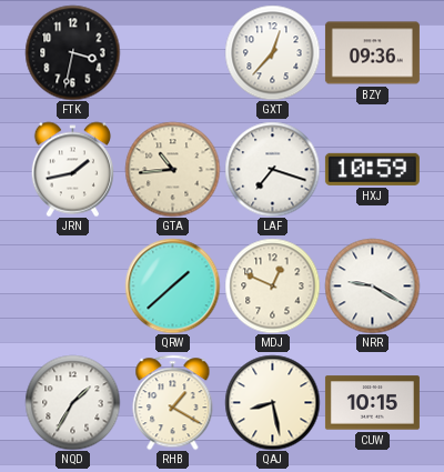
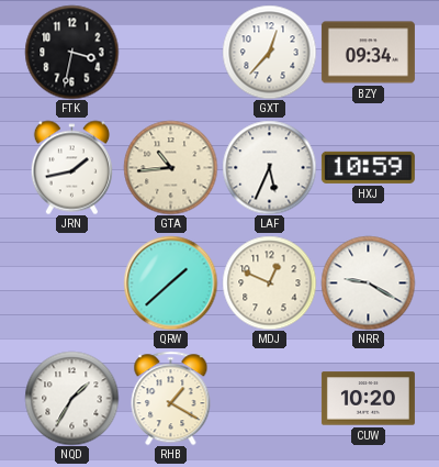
BZY: 09:36 -> 09:34
LAF: 7:18 -> 5:34
QAJ: 8:28 -> none
CUW: 10:15 -> 10:20
